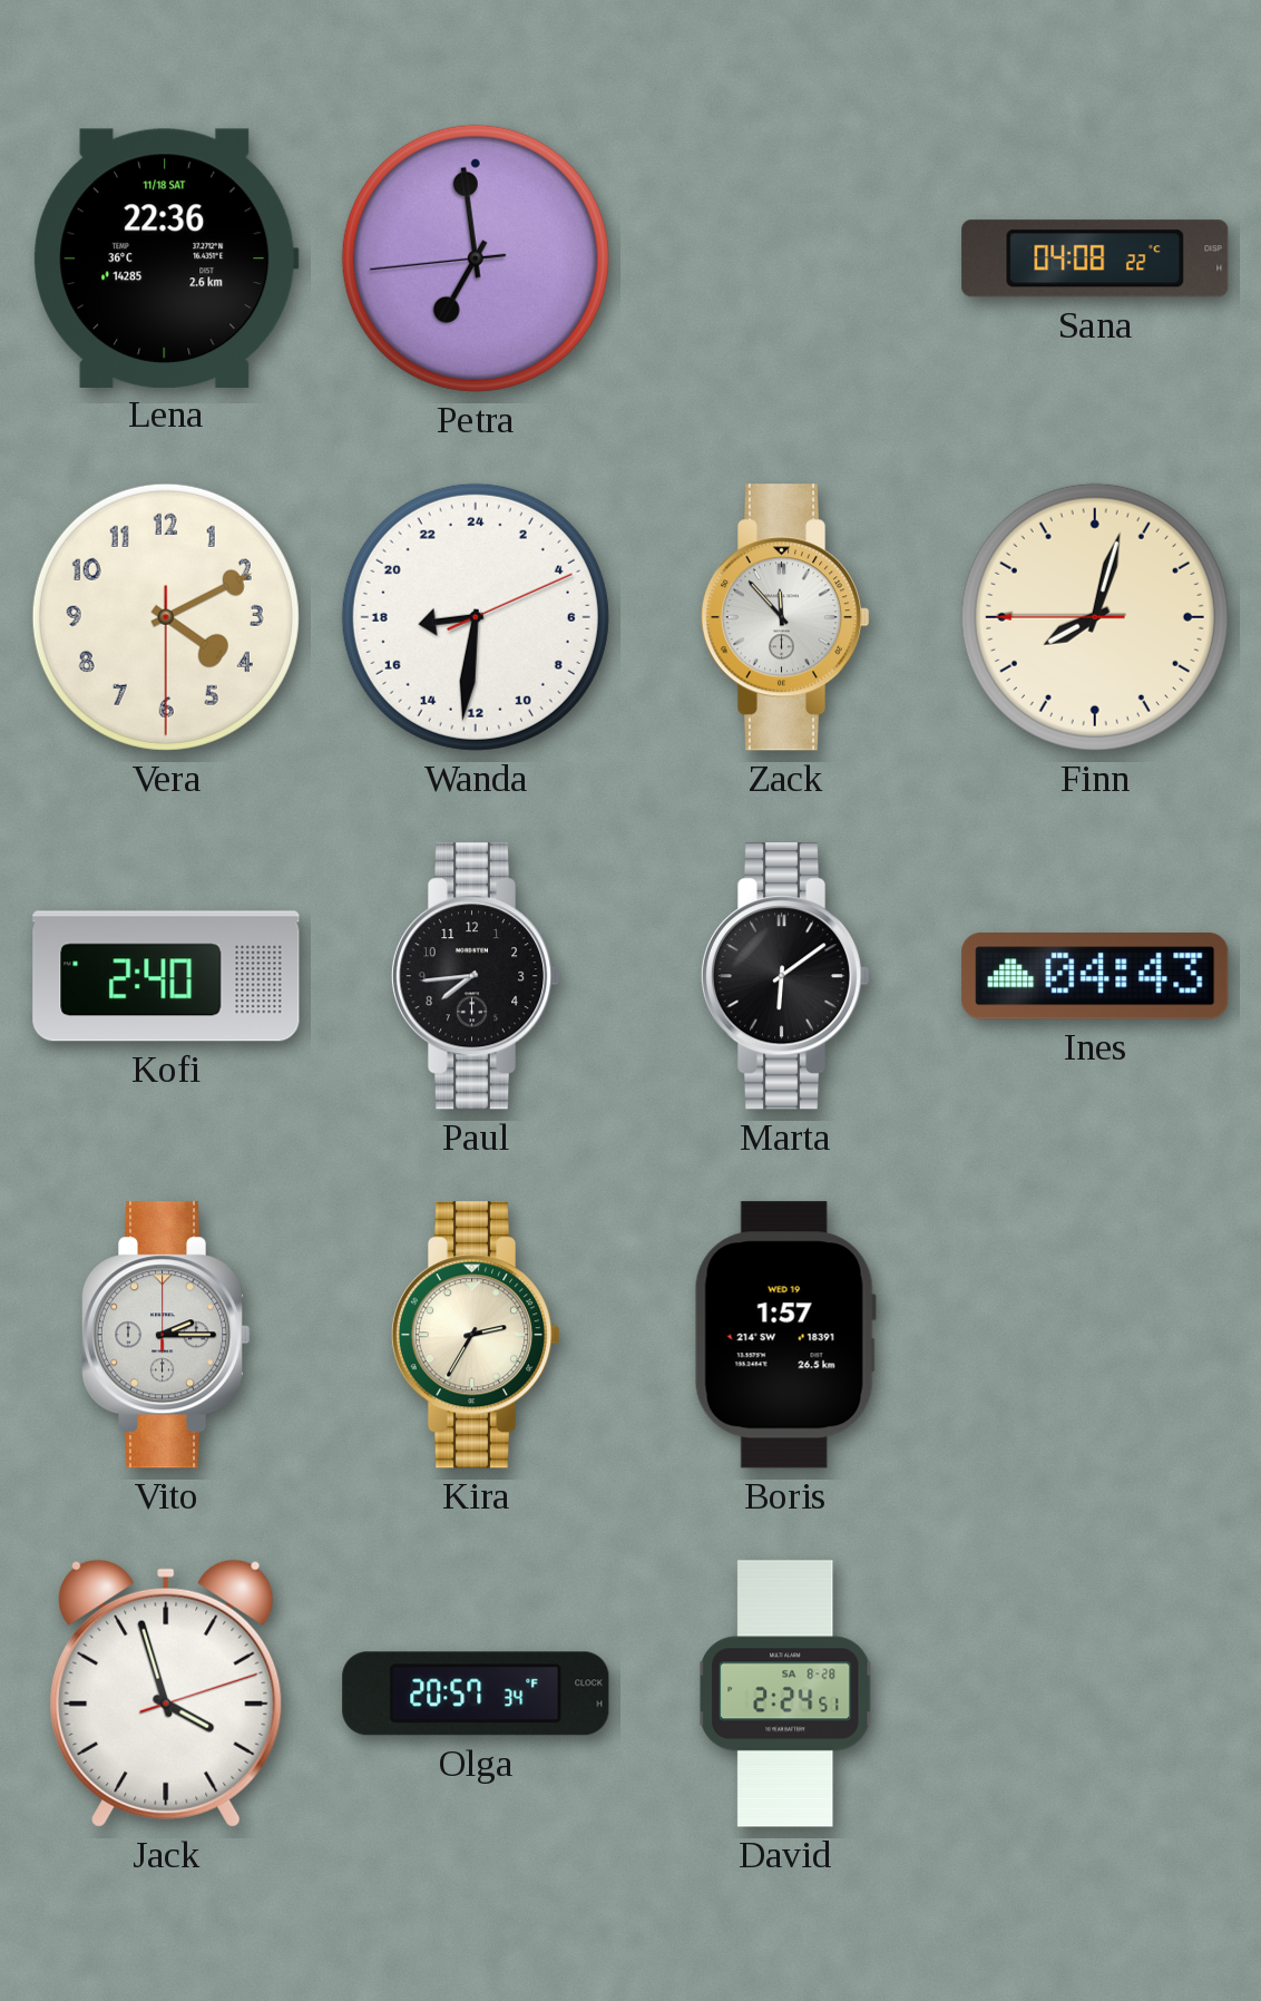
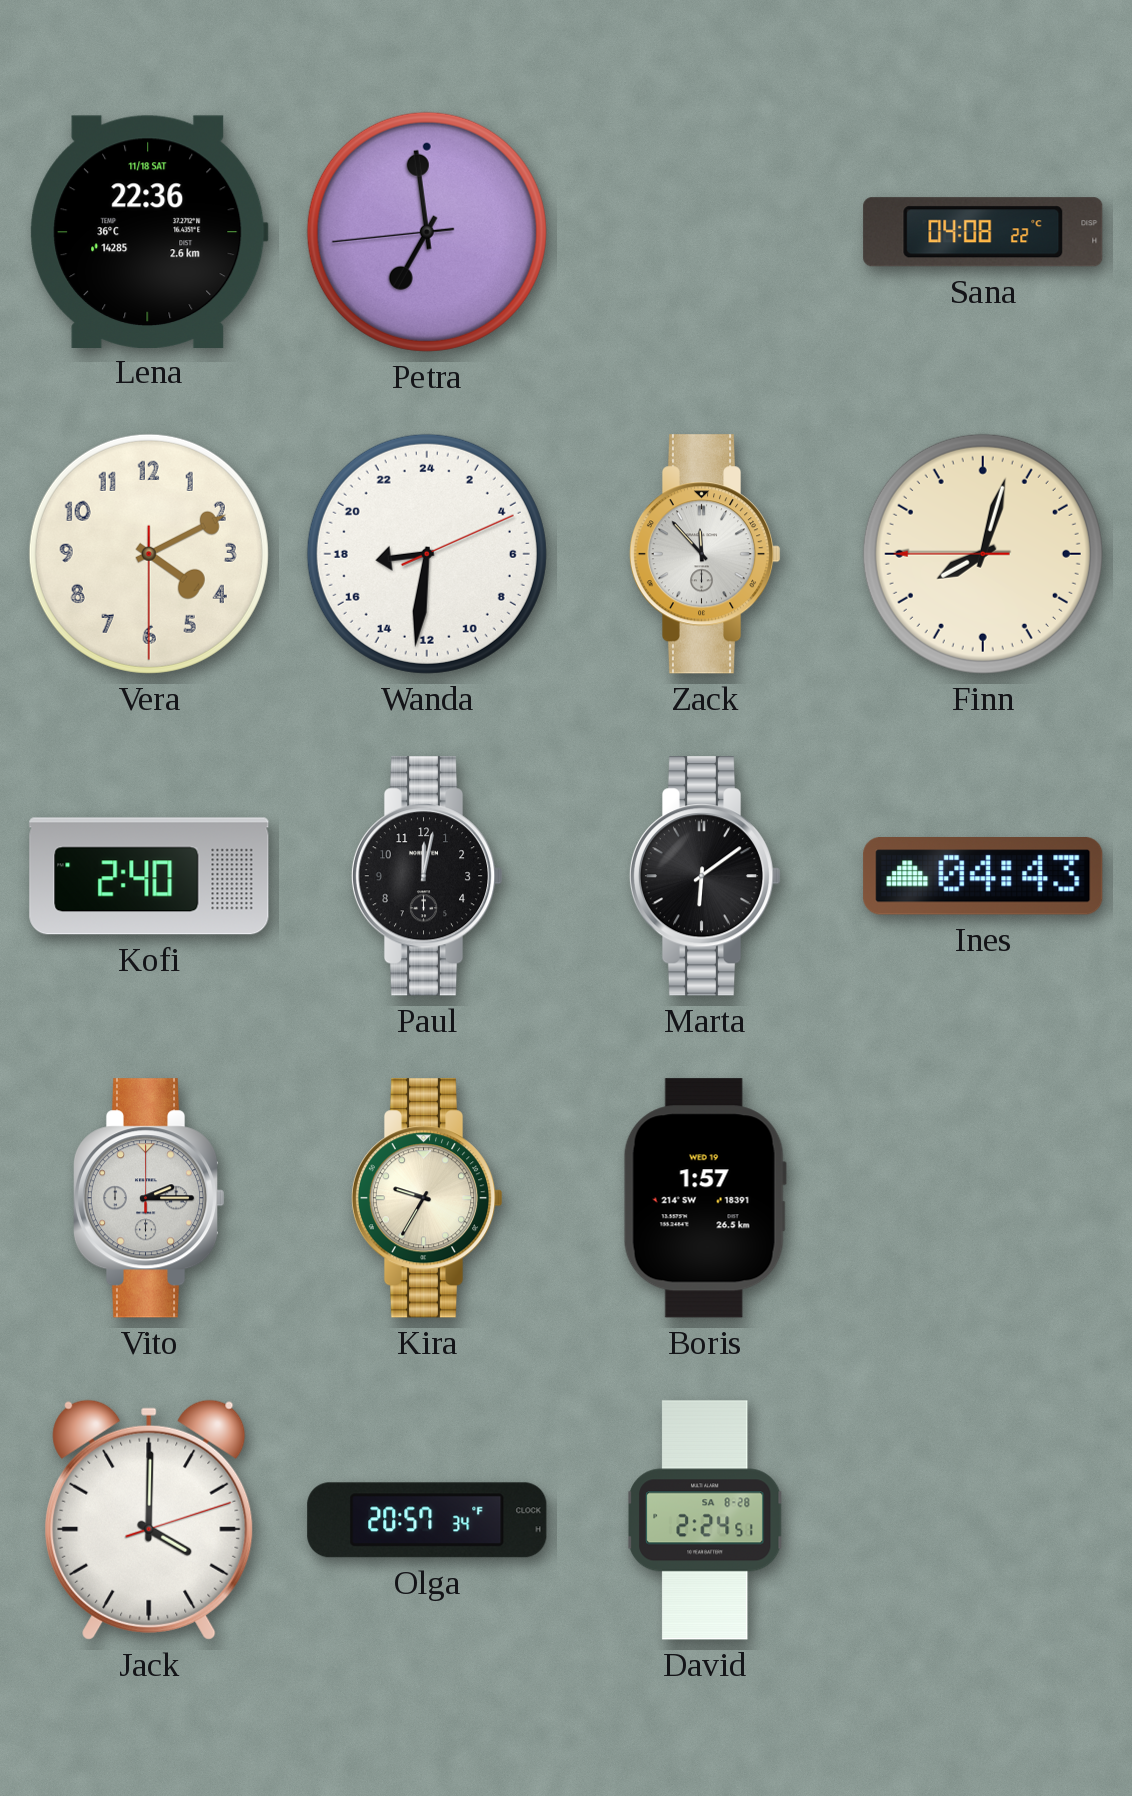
Paul: 7:44 -> 12:02
Kira: 2:35 -> 9:35
Jack: 3:57 -> 4:00
